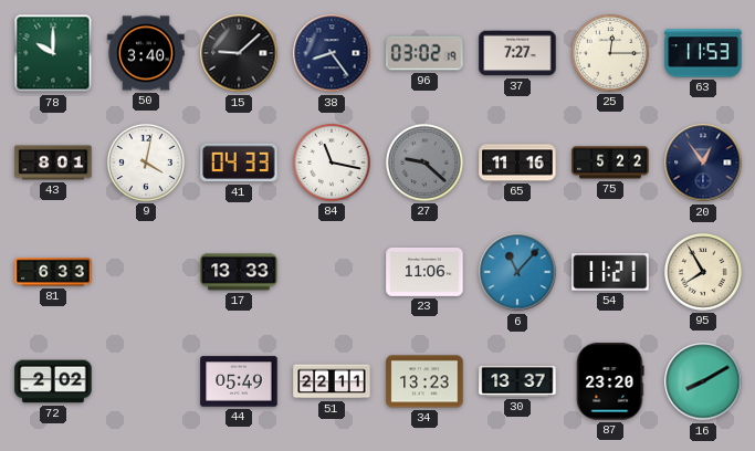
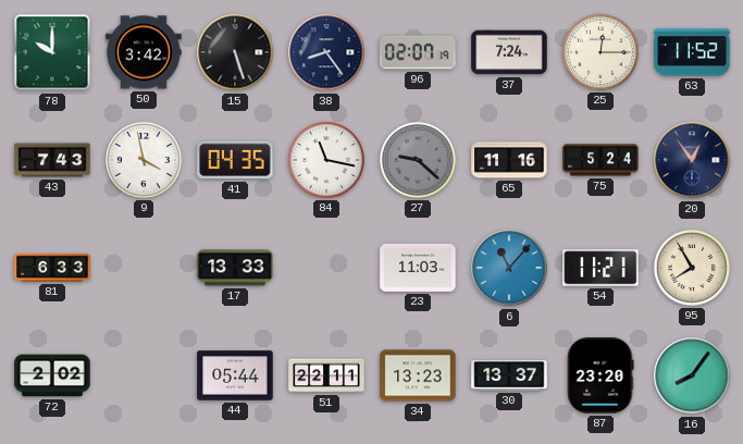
50: 3:40 -> 3:42
15: 9:08 -> 5:27
96: 03:02 -> 02:07
37: 7:27 -> 7:24
63: 11:53 -> 11:52
43: 8:01 -> 7:43
9: 4:02 -> 3:58
41: 04:33 -> 04:35
75: 5:22 -> 5:24
23: 11:06 -> 11:03
44: 05:49 -> 05:44
16: 8:10 -> 8:06
